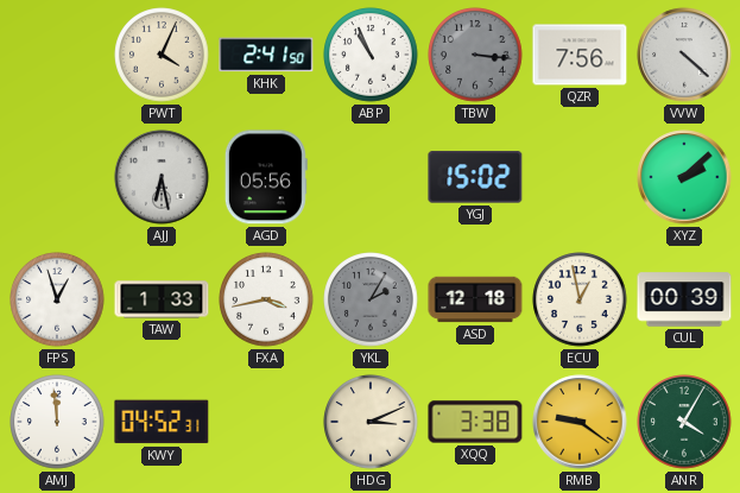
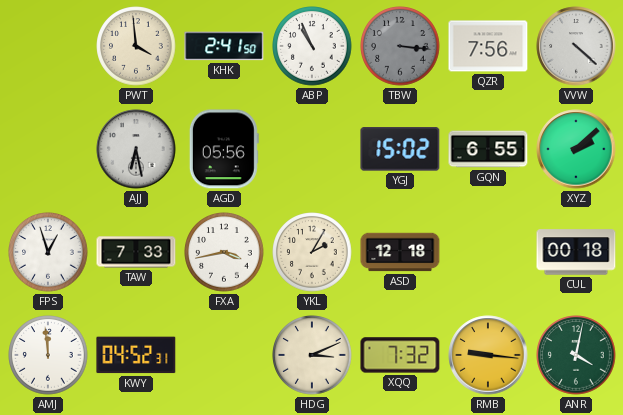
PWT: 4:04 -> 3:59
GQN: none -> 6:55
TAW: 1:33 -> 7:33
YKL dial: grey -> cream
ECU: 12:58 -> none
CUL: 00:39 -> 00:18
XQQ: 3:38 -> 7:32
RMB: 9:21 -> 9:16
ANR: 4:05 -> 4:02
